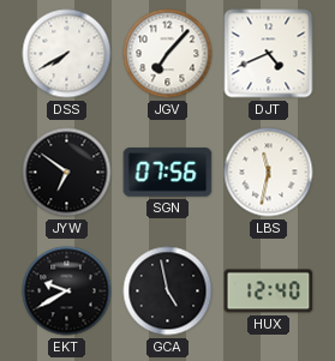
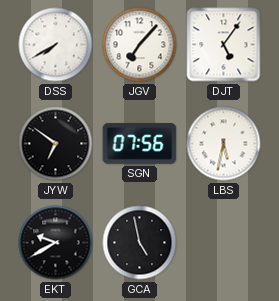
DJT: 4:41 -> 5:06
LBS: 11:32 -> 5:32
HUX: 12:40 -> none
